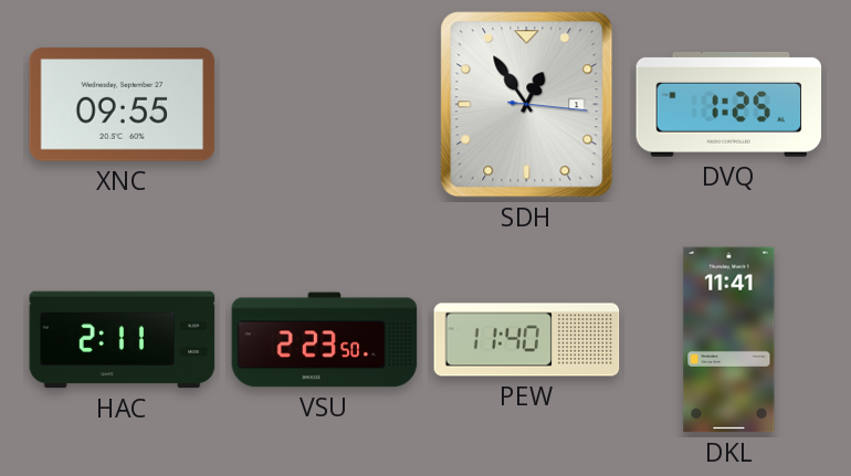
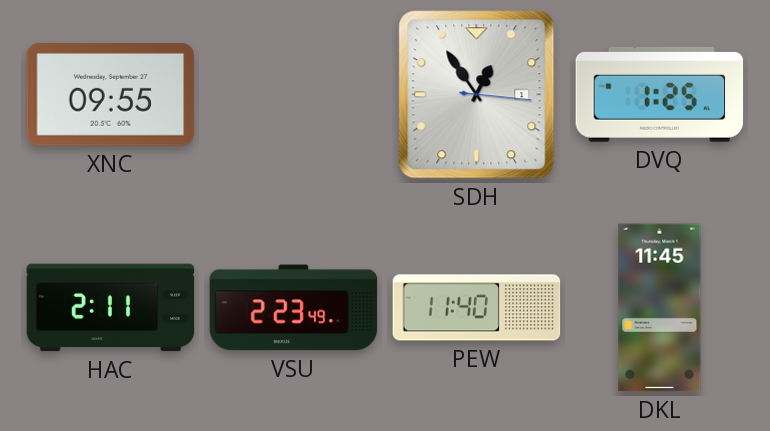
VSU: 2:23:50 -> 2:23:49
DKL: 11:41 -> 11:45
